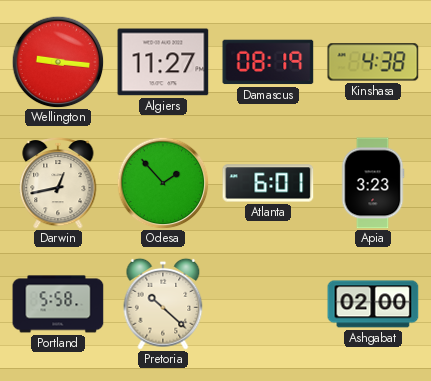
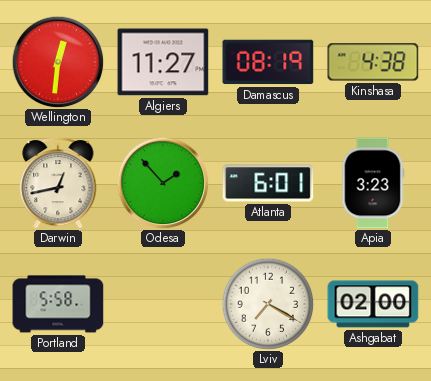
Wellington: 9:16 -> 12:31
Pretoria: 10:22 -> none
Lviv: none -> 7:20
